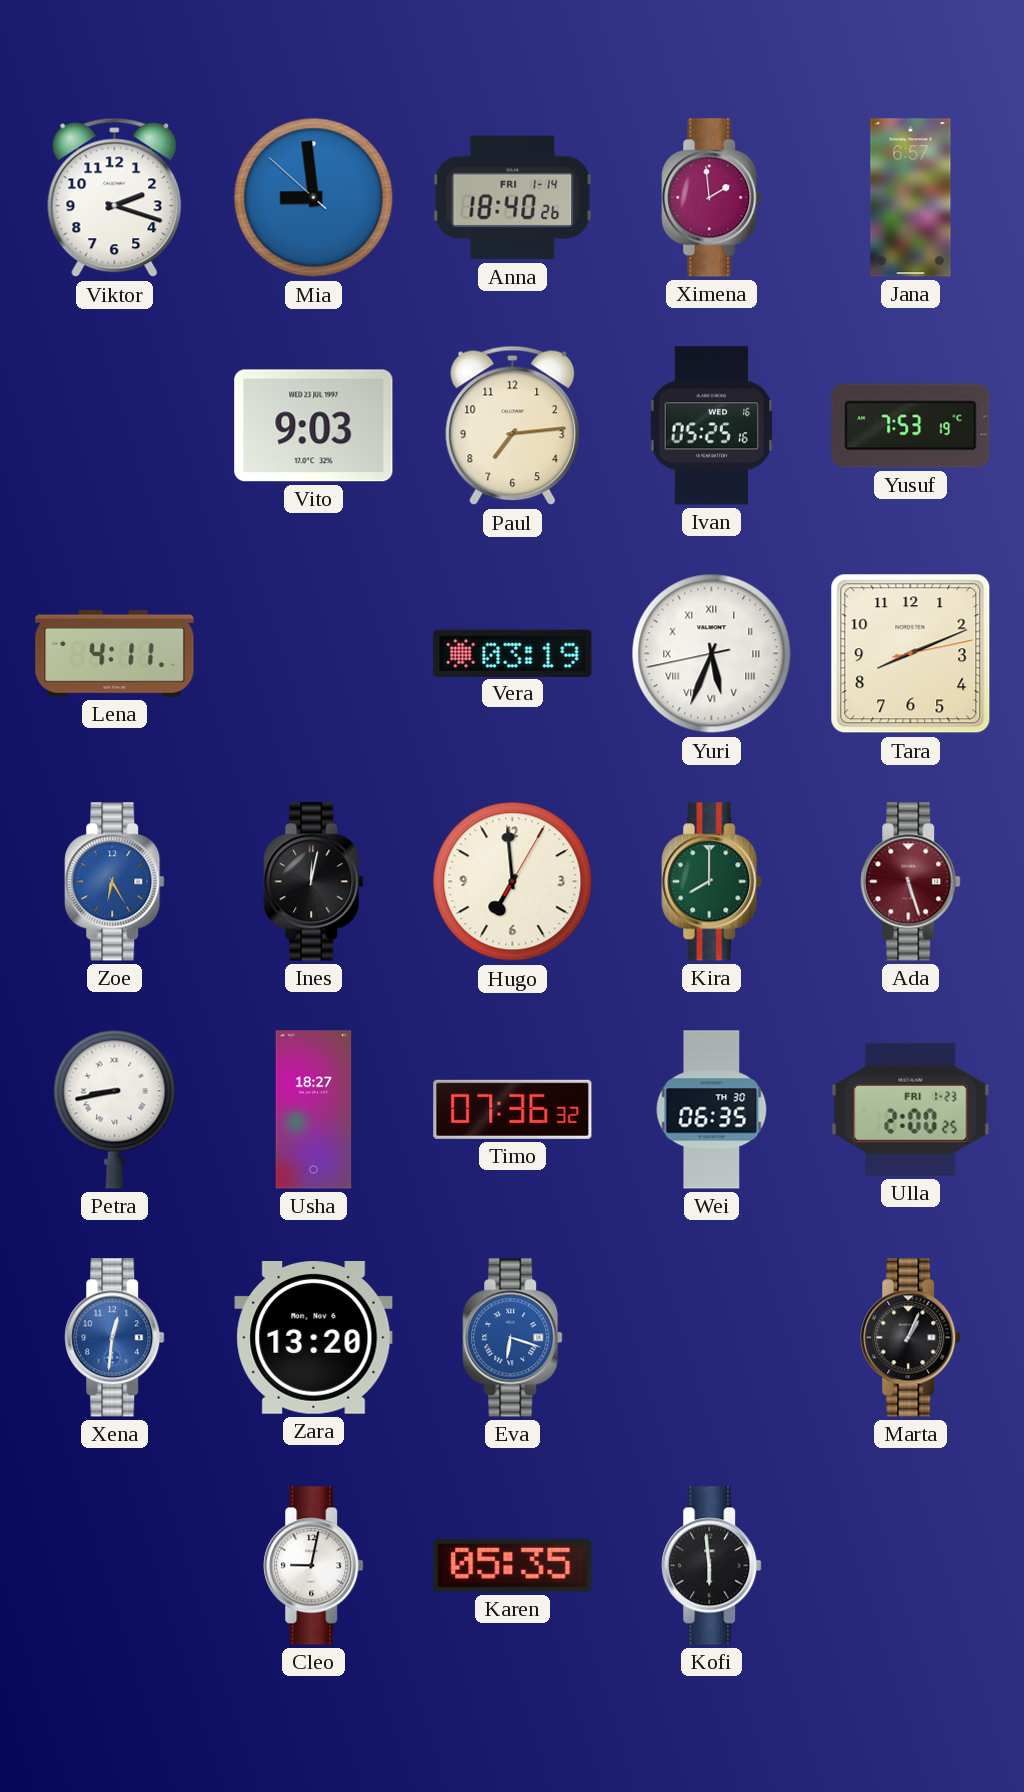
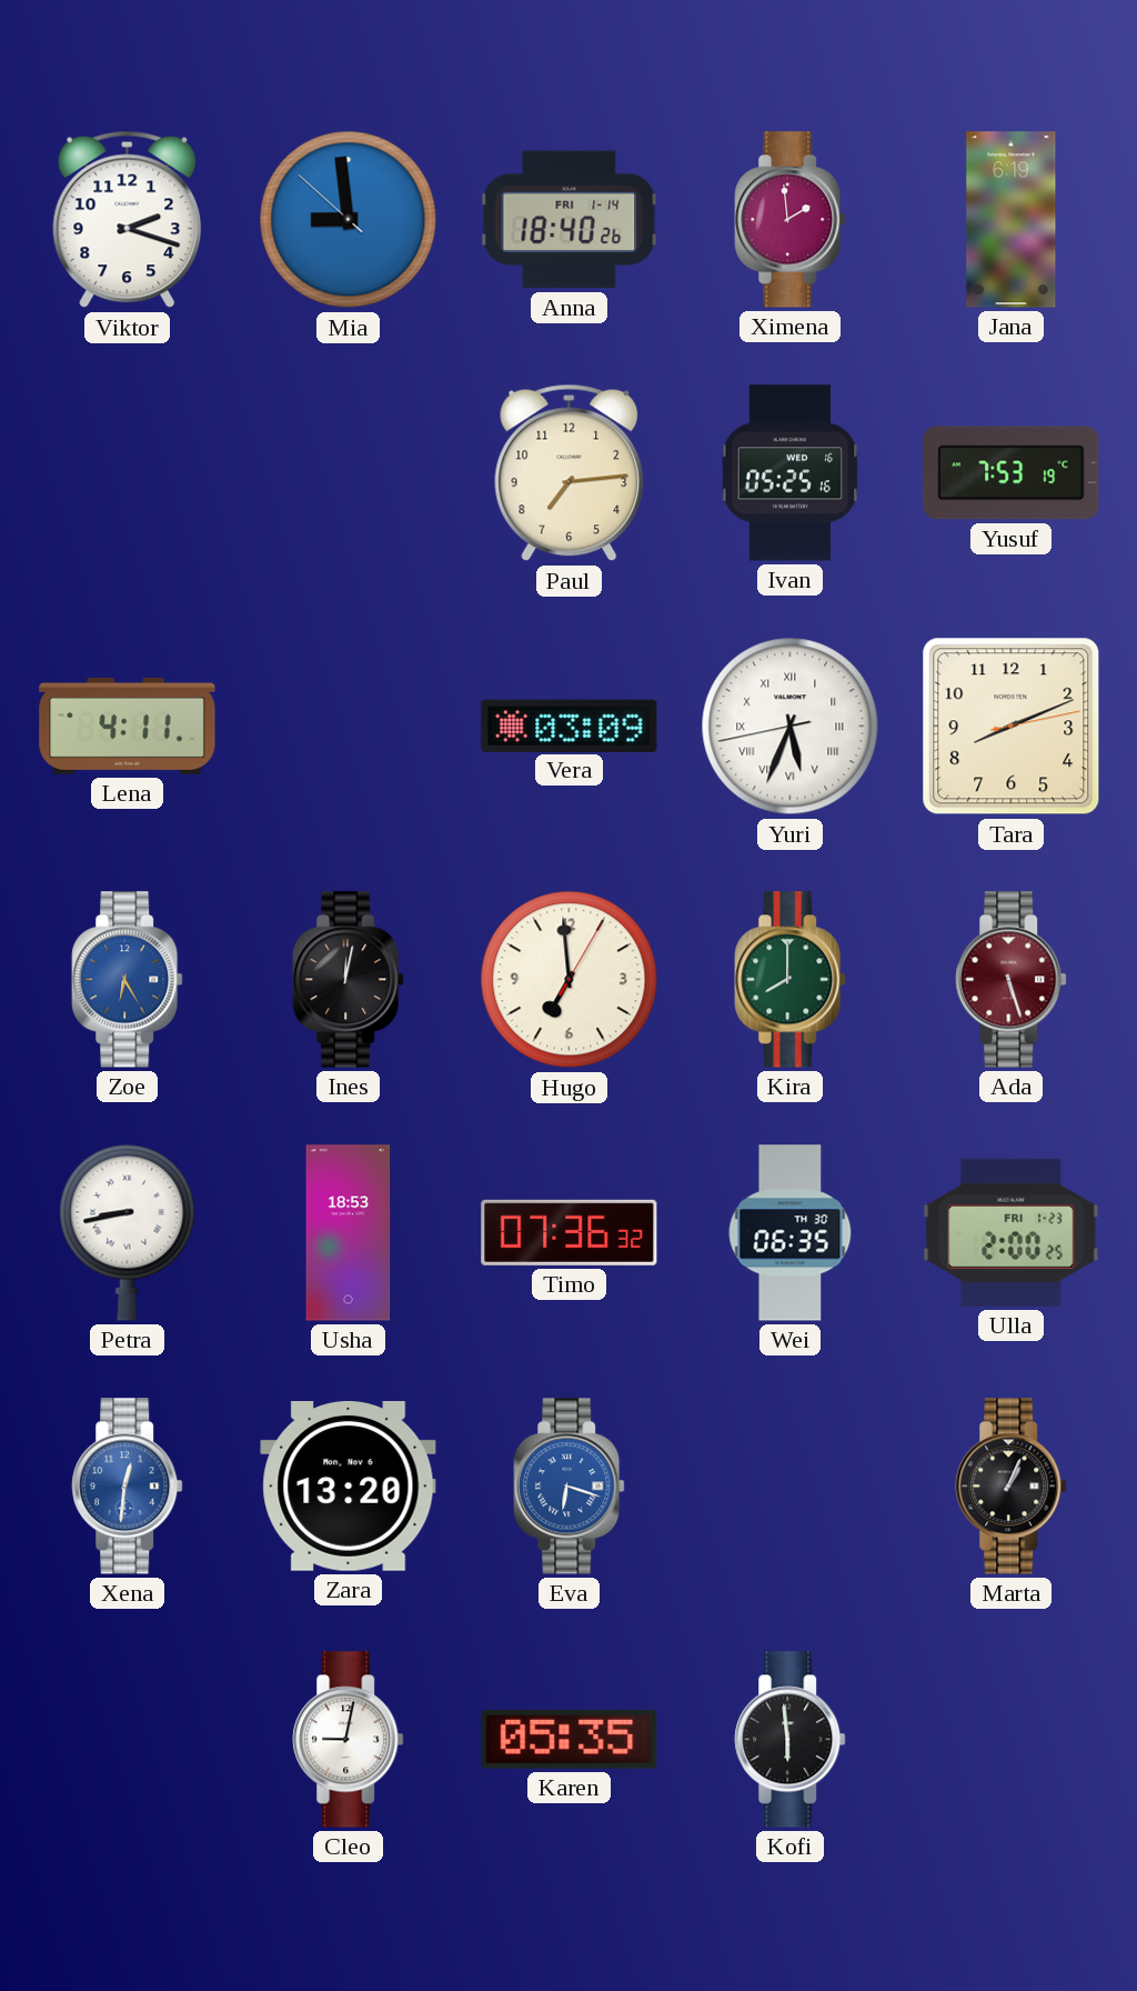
Jana: 6:57 -> 6:19
Vito: 9:03 -> none
Vera: 03:19 -> 03:09
Usha: 18:27 -> 18:53
